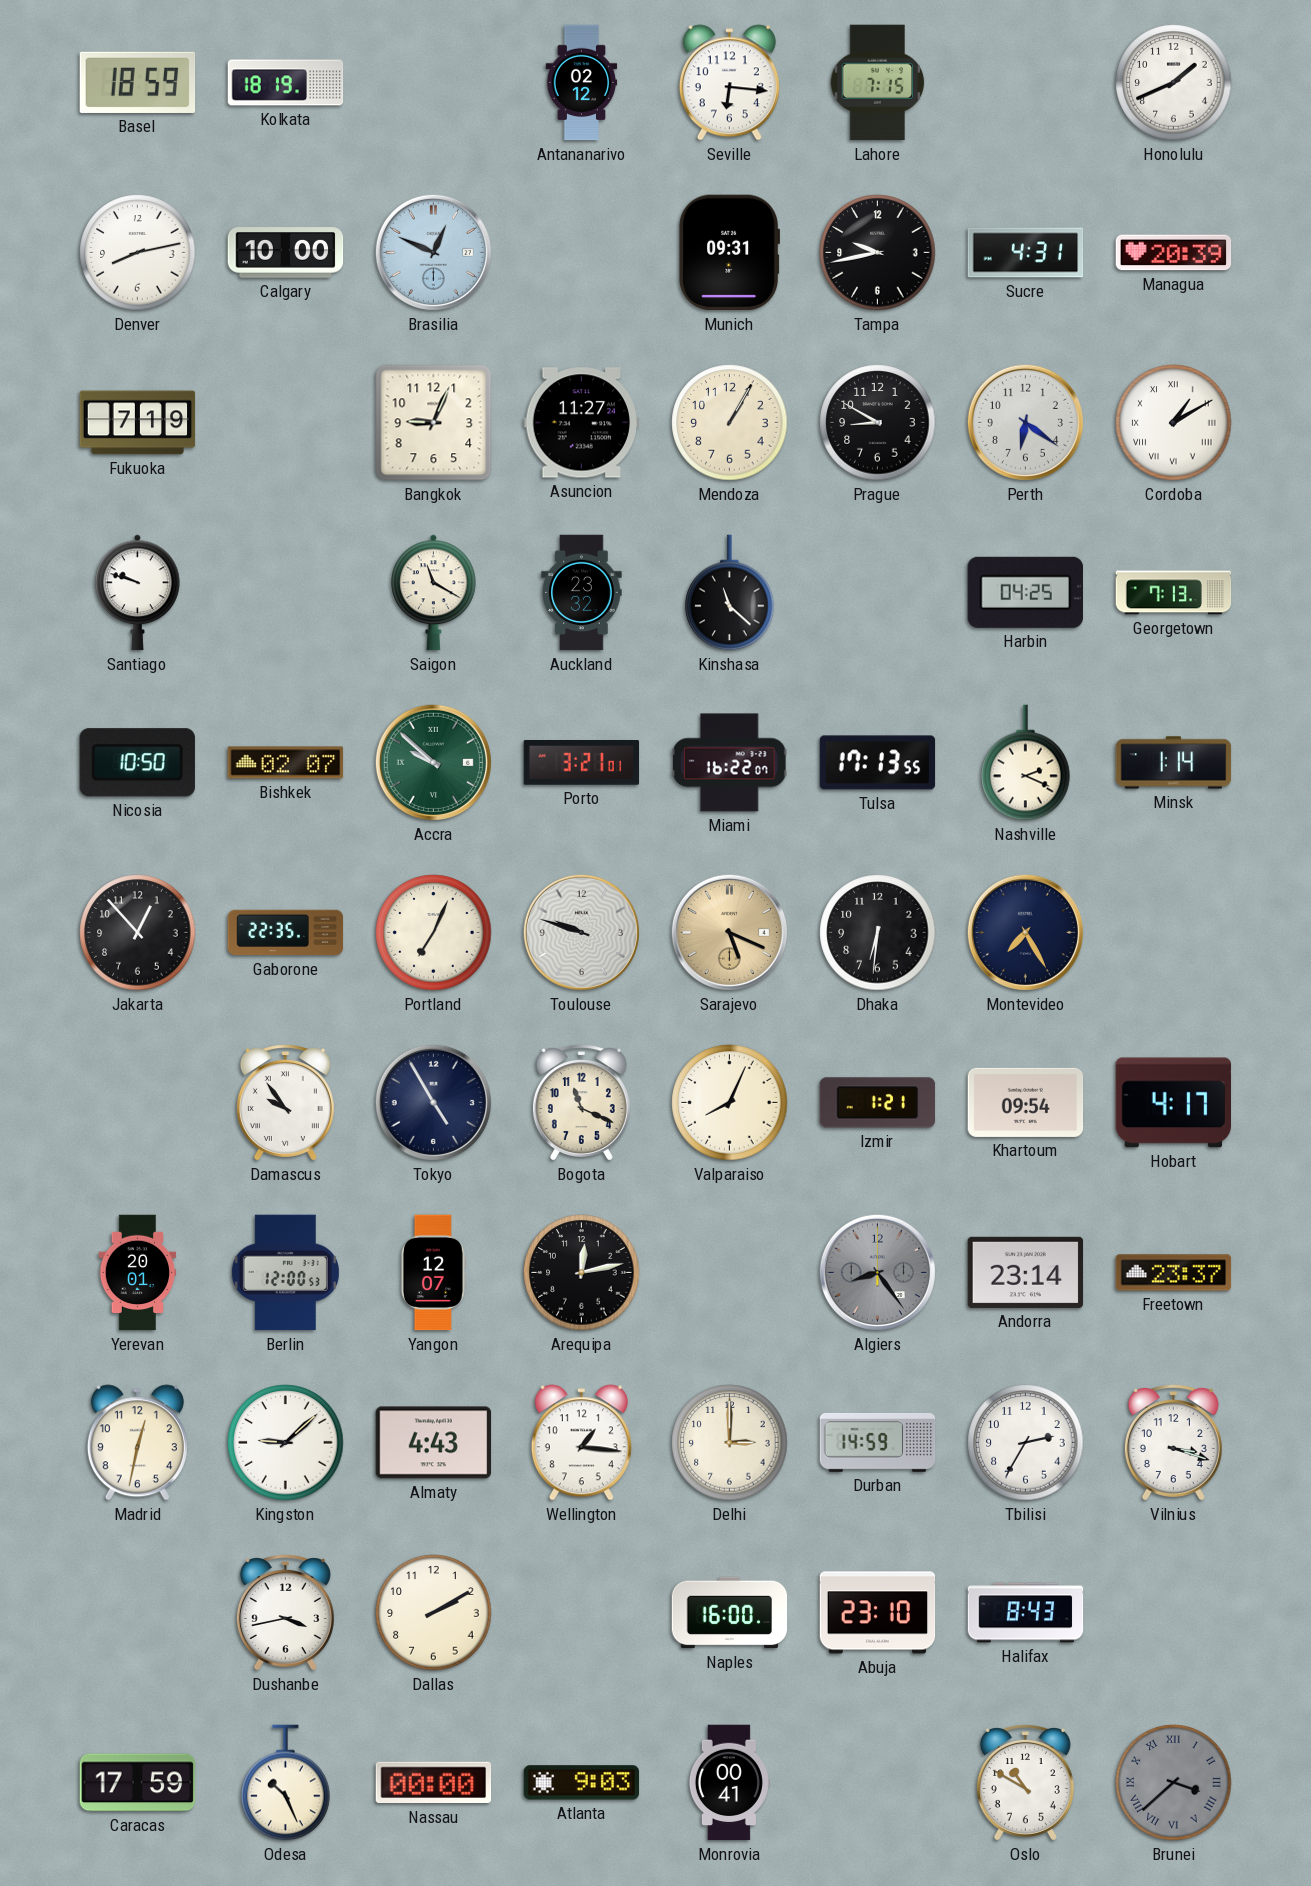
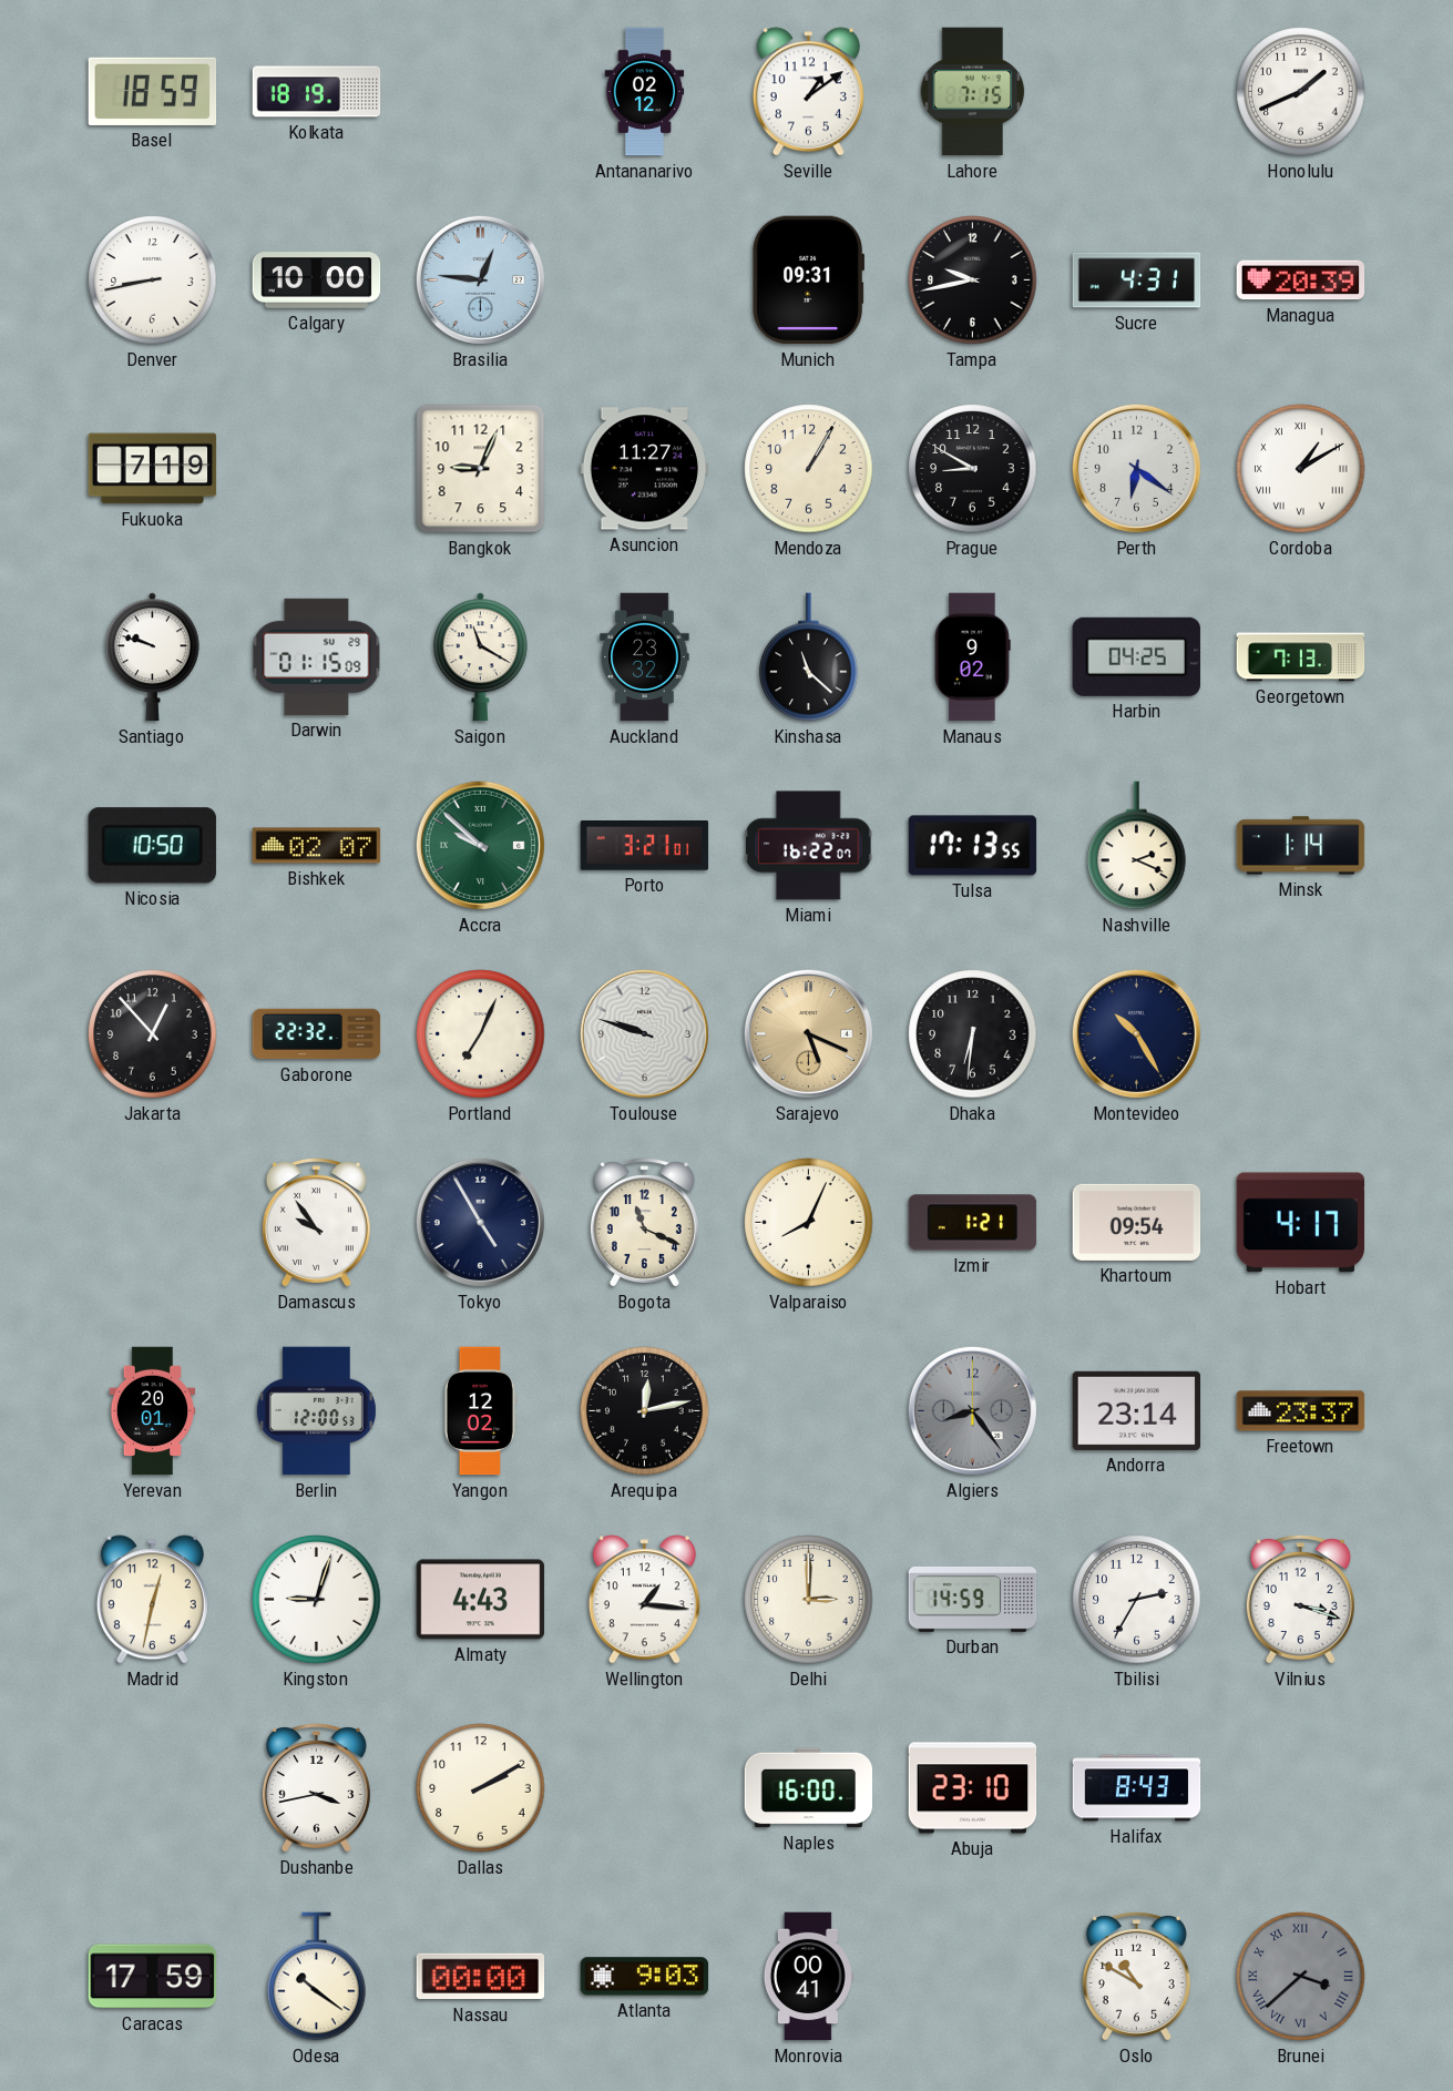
Seville: 6:16 -> 1:09
Denver: 8:13 -> 8:43
Brasilia: 12:49 -> 12:46
Darwin: none -> 01:15
Manaus: none -> 9:02
Gaborone: 22:35 -> 22:32
Montevideo: 7:25 -> 10:25
Yangon: 12:07 -> 12:02
Kingston: 9:08 -> 9:03
Odesa: 10:26 -> 10:21
